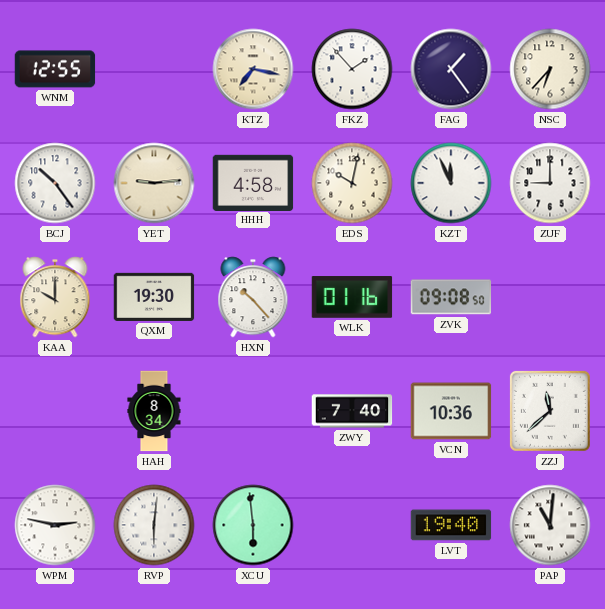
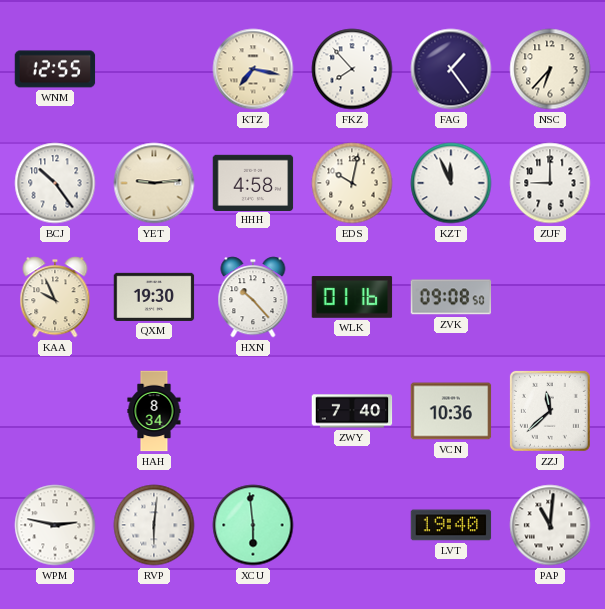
FKZ: 1:53 -> 7:53
KAA: 10:00 -> 9:56
